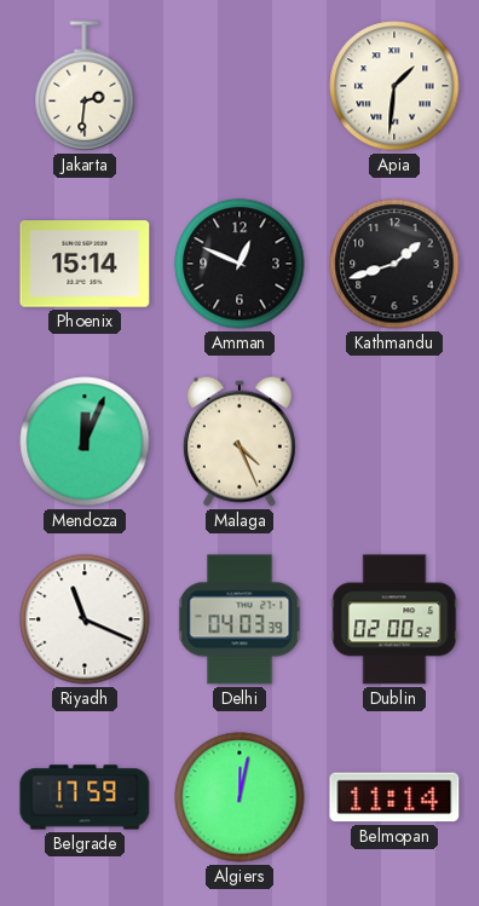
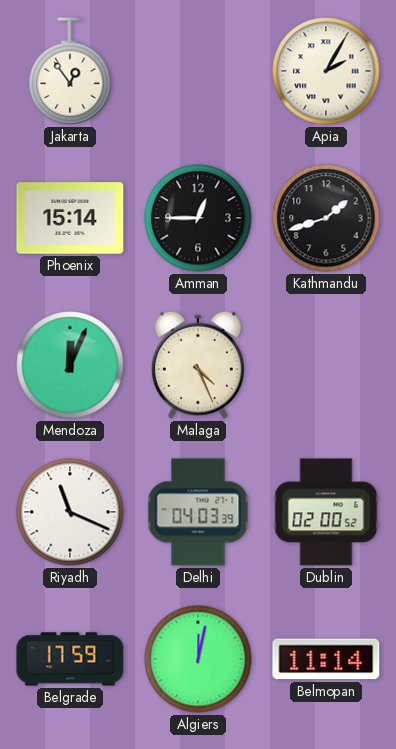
Jakarta: 2:31 -> 12:54
Apia: 1:31 -> 2:05
Amman: 12:49 -> 12:45
